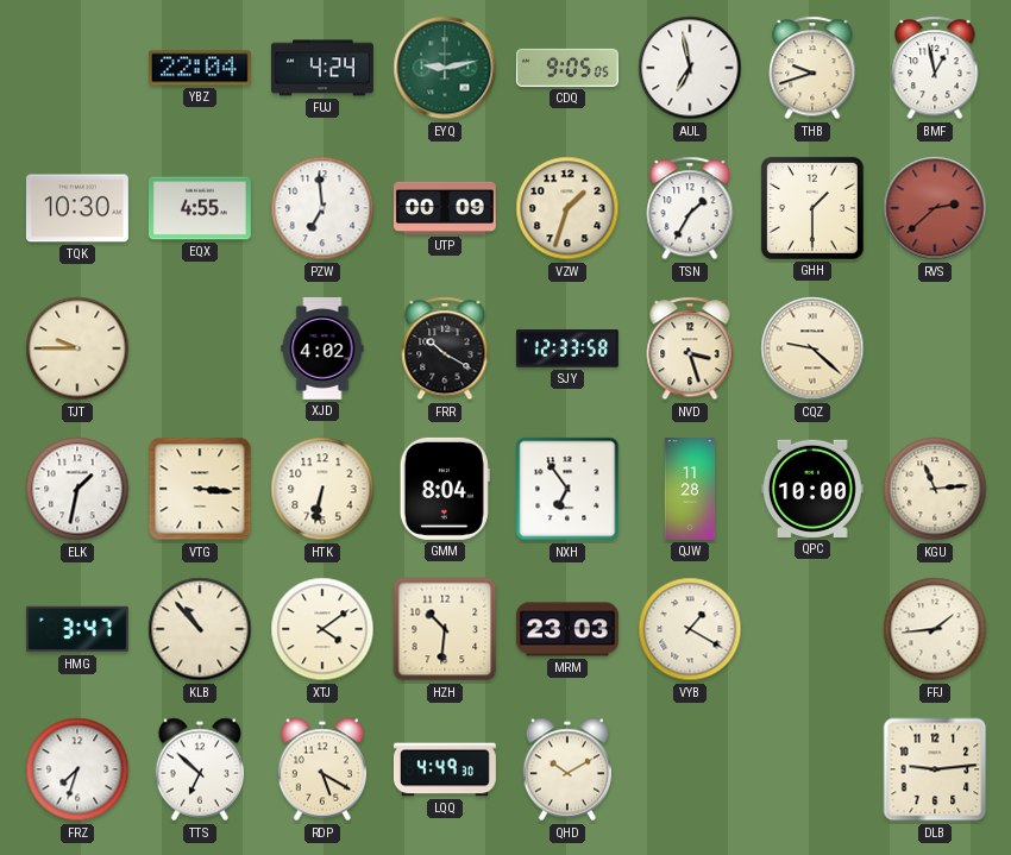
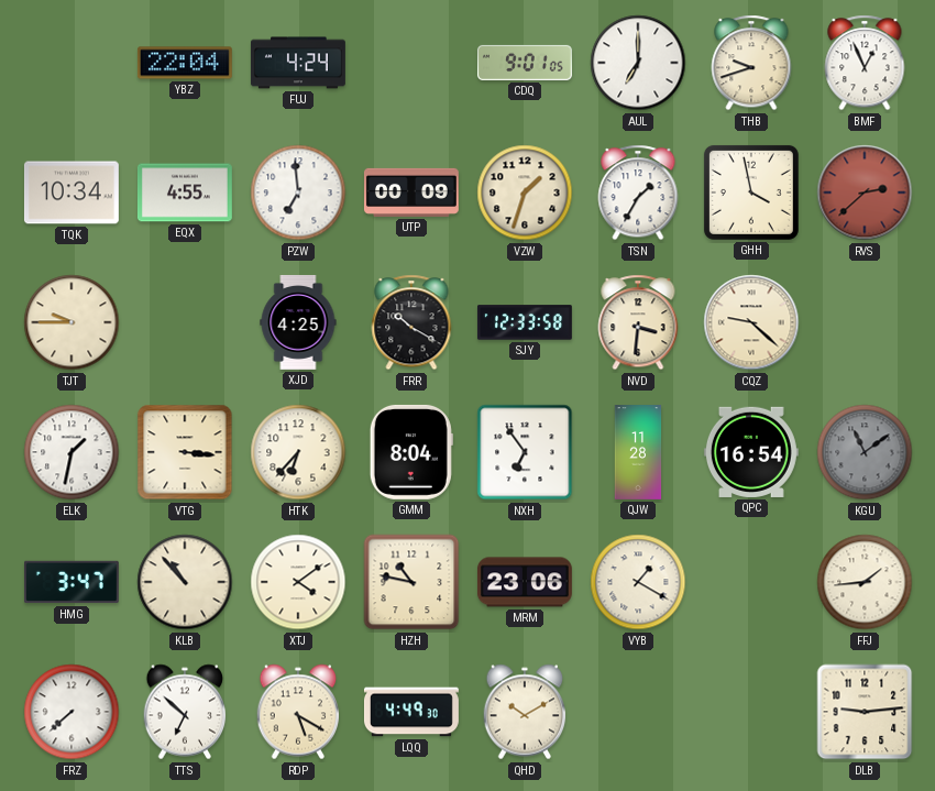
EYQ: 9:13 -> none
CDQ: 9:05 -> 9:01
AUL: 6:58 -> 7:00
BMF: 12:58 -> 12:56
TQK: 10:30 -> 10:34
GHH: 1:30 -> 3:58
XJD: 4:02 -> 4:25
NVD: 3:27 -> 3:31
HTK: 6:32 -> 6:37
QPC: 10:00 -> 16:54
KGU: 11:14 -> 11:09
KGU dial: cream -> grey
HZH: 10:31 -> 10:47
MRM: 23:03 -> 23:06
FRZ: 7:33 -> 7:38
